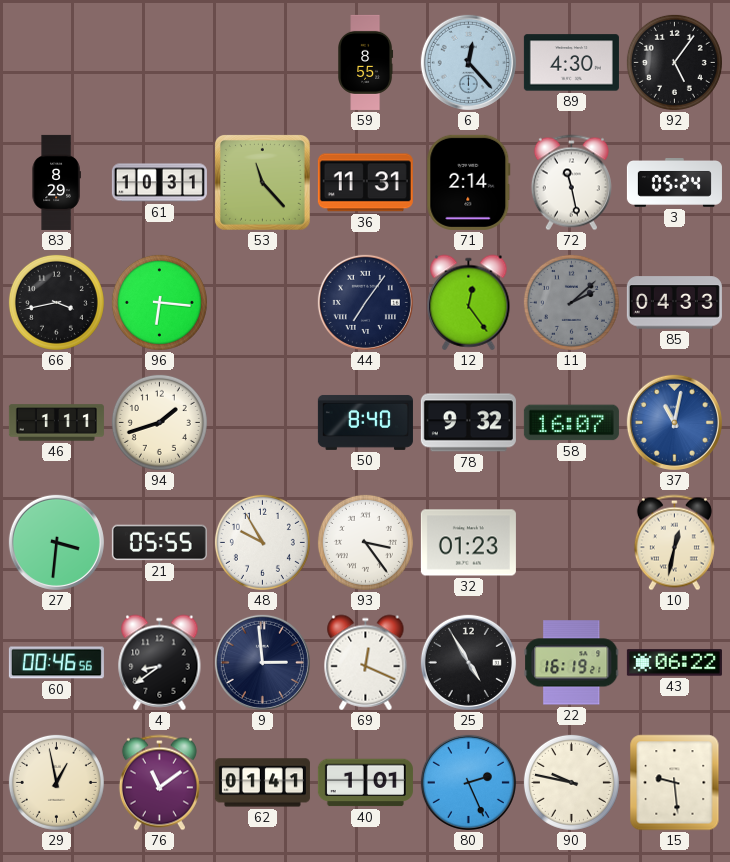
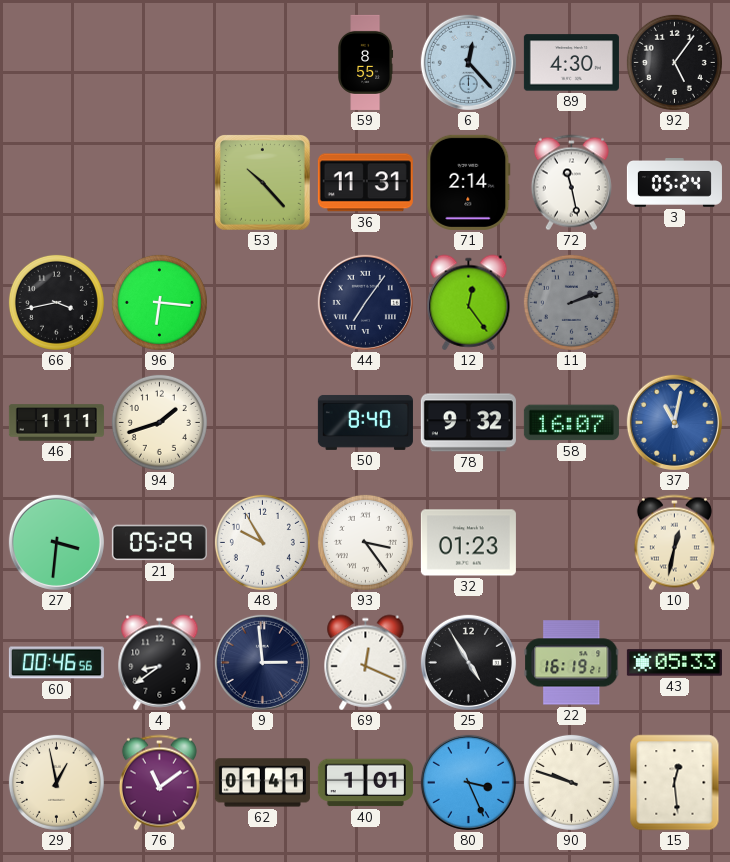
83: 8:29 -> none
61: 10:31 -> none
53: 11:23 -> 10:23
11: 2:08 -> 2:12
85: 04:33 -> none
21: 05:55 -> 05:29
43: 06:22 -> 05:33
80: 2:26 -> 3:26
90: 9:47 -> 9:48
15: 9:29 -> 12:29
